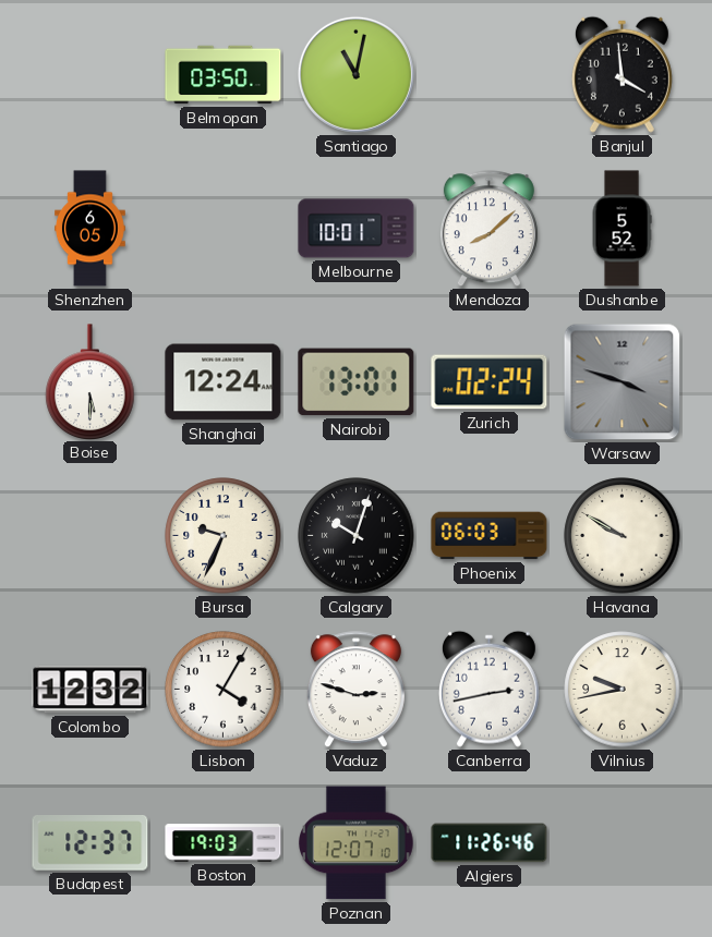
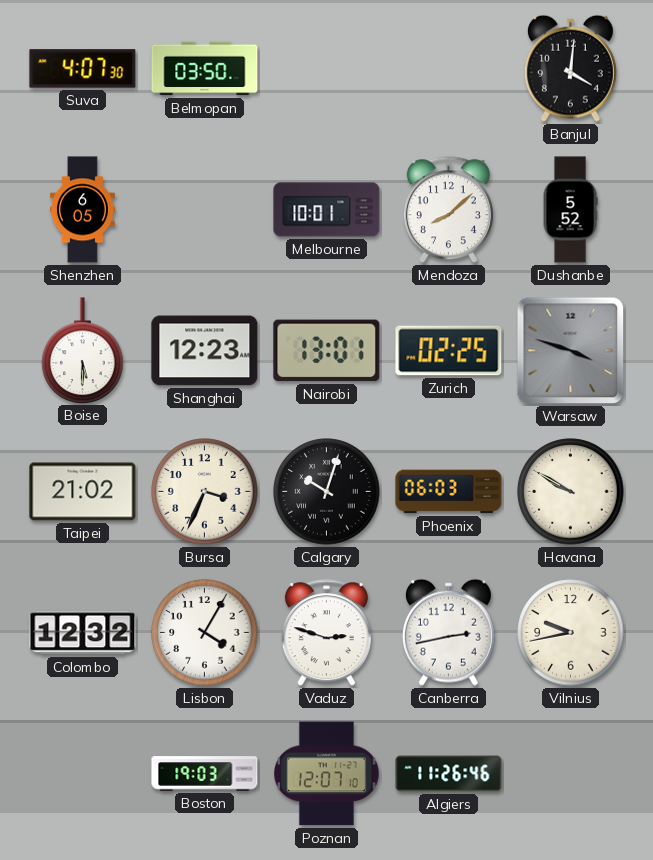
Suva: none -> 4:07
Santiago: 11:02 -> none
Banjul: 3:59 -> 4:01
Shanghai: 12:24 -> 12:23
Zurich: 02:24 -> 02:25
Taipei: none -> 21:02
Bursa: 9:34 -> 3:34
Budapest: 12:37 -> none
